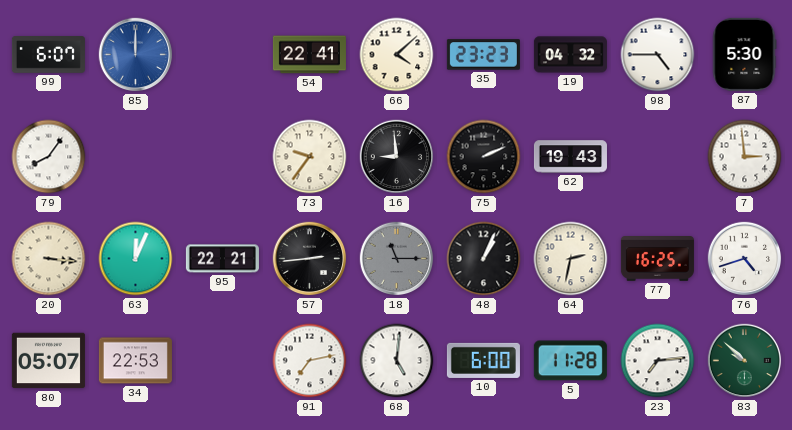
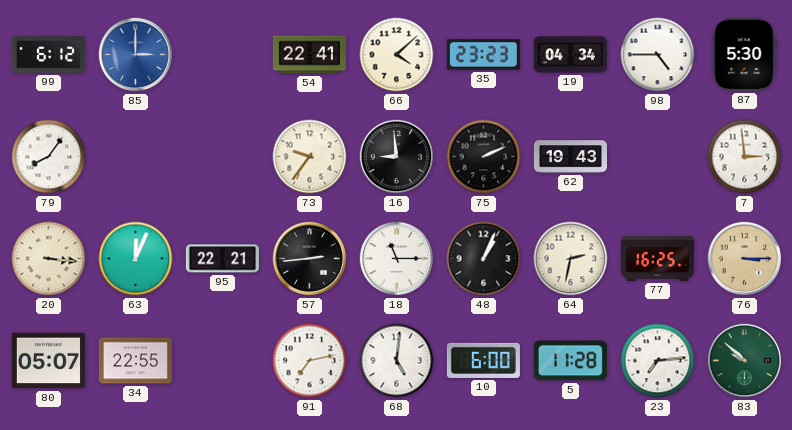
99: 6:07 -> 6:12
85: 12:00 -> 3:00
19: 04:32 -> 04:34
18 dial: grey -> white
76: 4:42 -> 3:15
76 dial: white -> champagne
34: 22:53 -> 22:55
